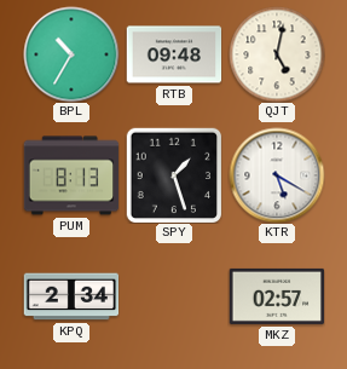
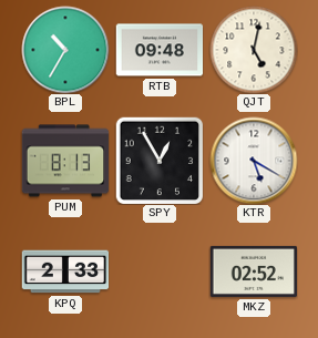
SPY: 1:27 -> 12:55
KPQ: 2:34 -> 2:33
MKZ: 02:57 -> 02:52
